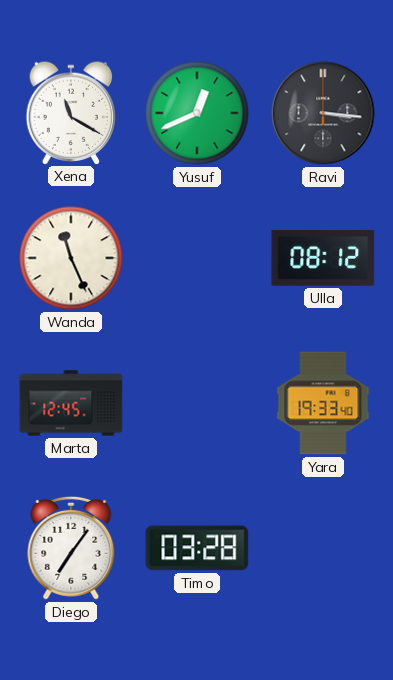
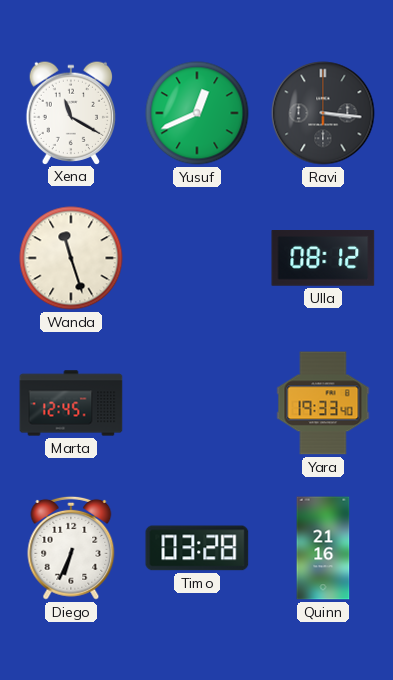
Wanda: 11:26 -> 11:27
Diego: 7:06 -> 6:34
Quinn: none -> 21:16
